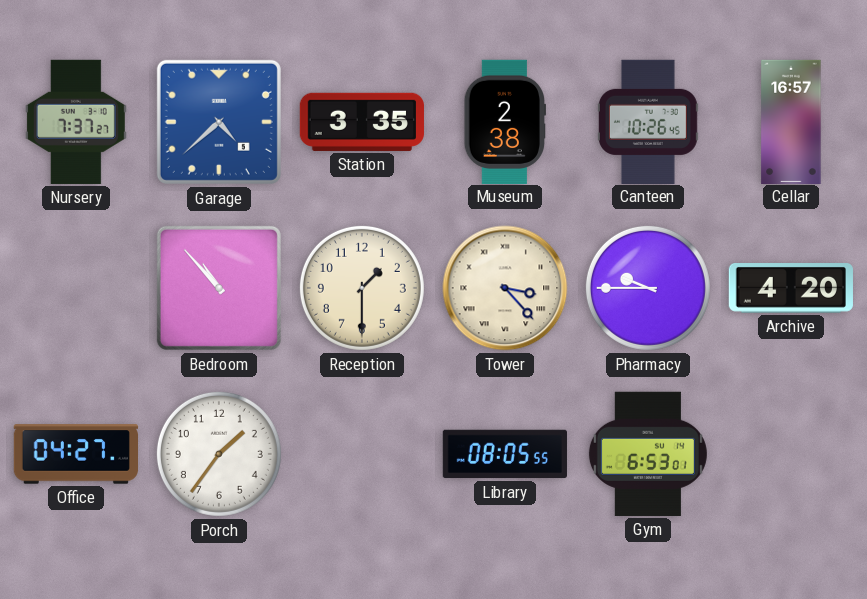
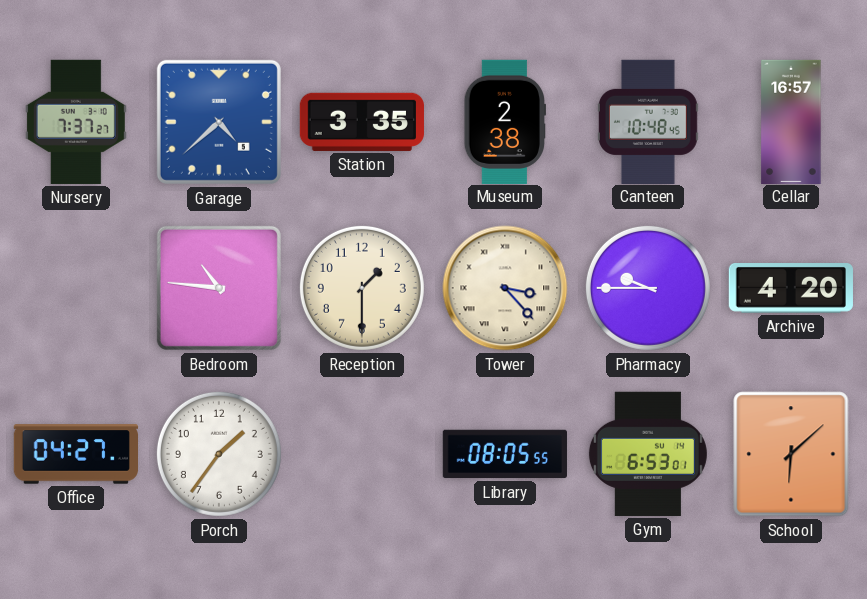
Canteen: 10:26 -> 10:48
Bedroom: 10:53 -> 10:46
School: none -> 6:08
